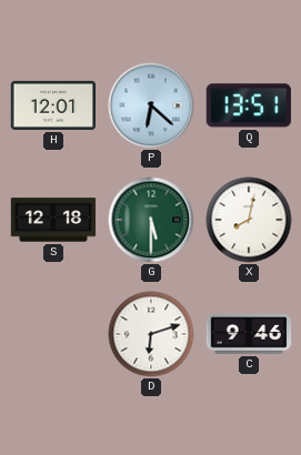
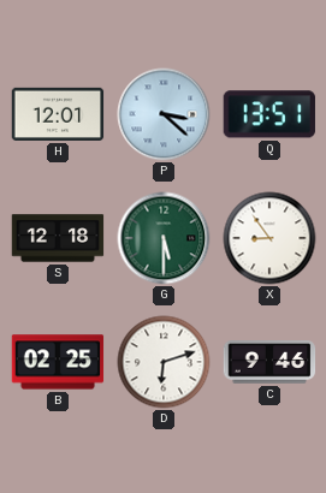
P: 6:22 -> 3:22
X: 8:02 -> 8:54
B: none -> 02:25
